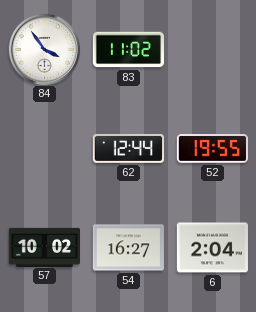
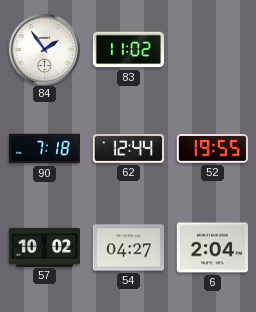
84: 3:54 -> 1:54
90: none -> 7:18
54: 16:27 -> 04:27
